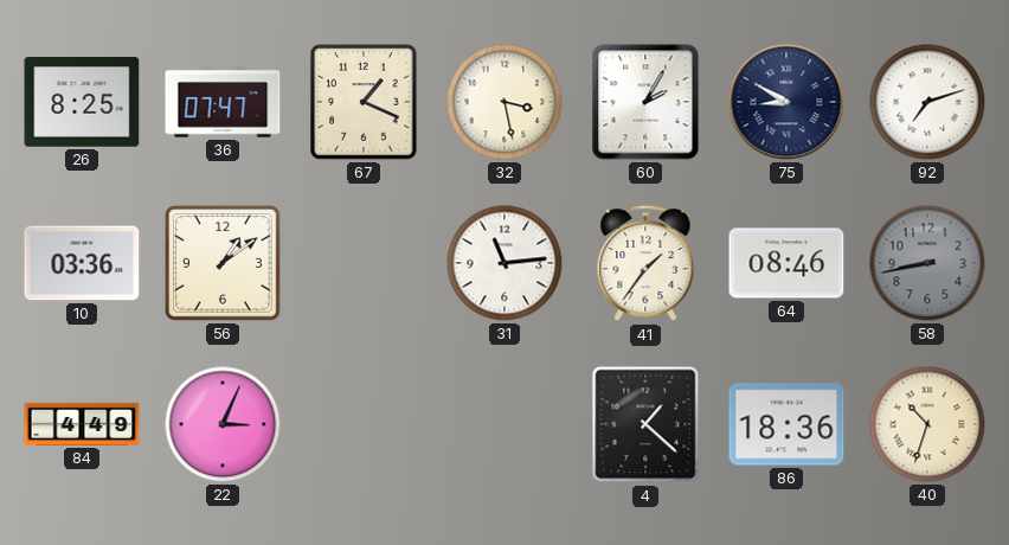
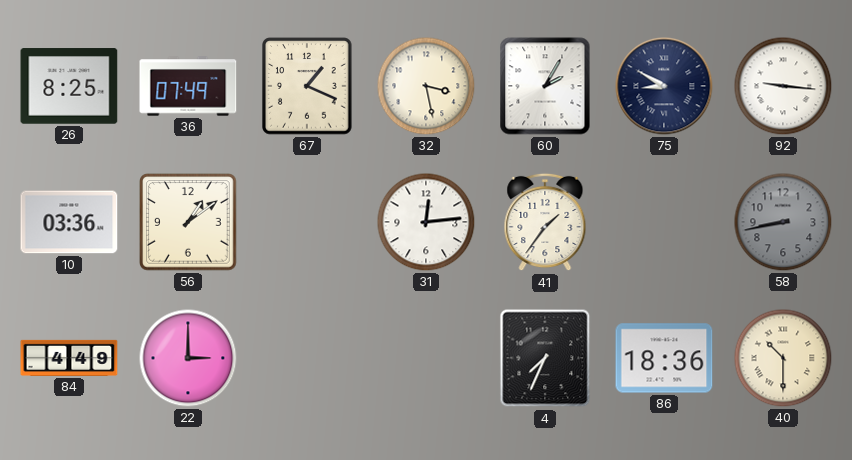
36: 07:47 -> 07:49
92: 7:12 -> 9:16
31: 11:14 -> 12:14
64: 08:46 -> none
22: 3:04 -> 3:00
4: 1:22 -> 7:34
40: 10:33 -> 10:30
